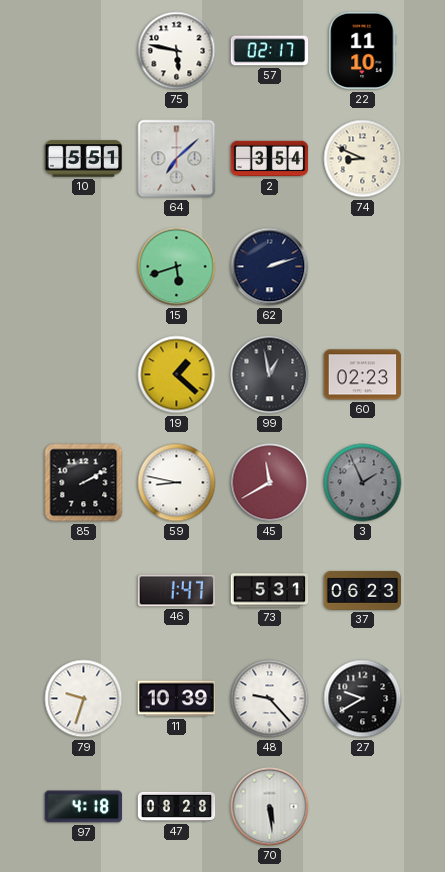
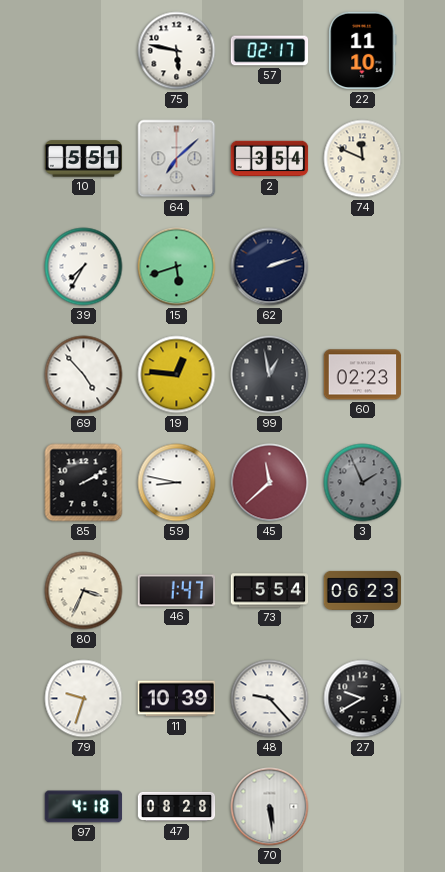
74: 8:49 -> 11:49
39: none -> 7:35
69: none -> 4:53
19: 1:22 -> 12:46
45: 11:40 -> 11:38
80: none -> 3:34
73: 5:31 -> 5:54
